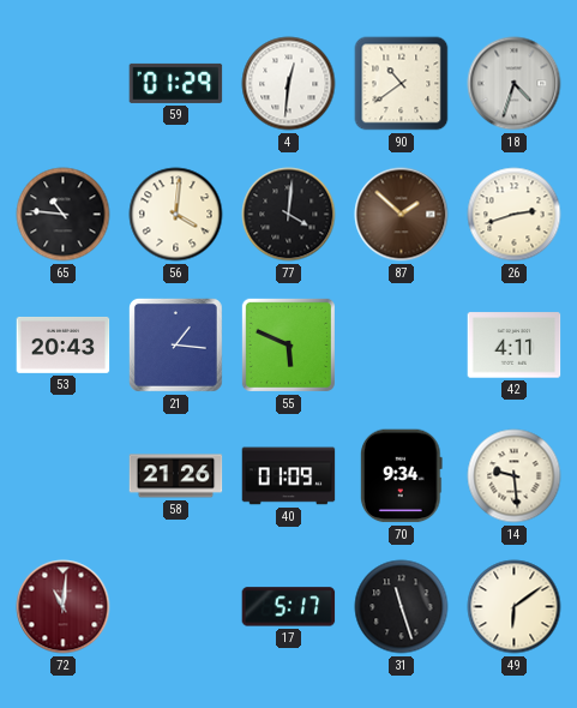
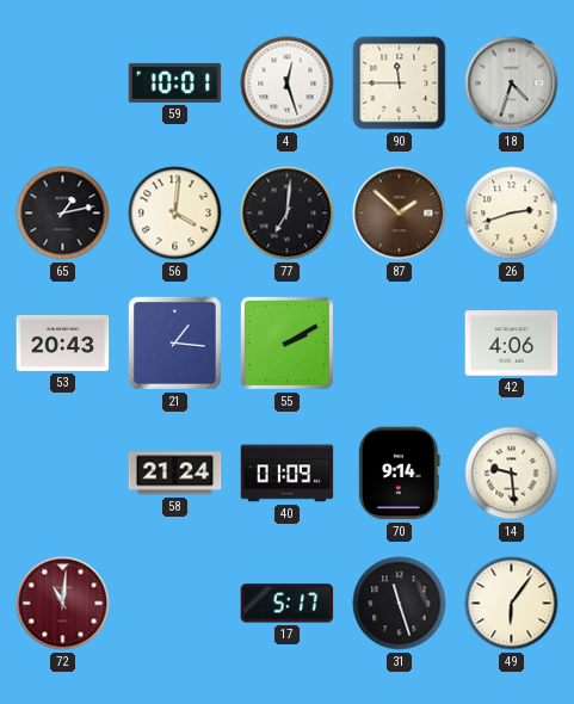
59: 01:29 -> 10:01
4: 12:31 -> 12:27
90: 10:39 -> 11:45
65: 10:46 -> 1:13
77: 4:01 -> 7:01
55: 5:49 -> 2:10
42: 4:11 -> 4:06
58: 21:26 -> 21:24
70: 9:34 -> 9:14
49: 6:09 -> 6:06
